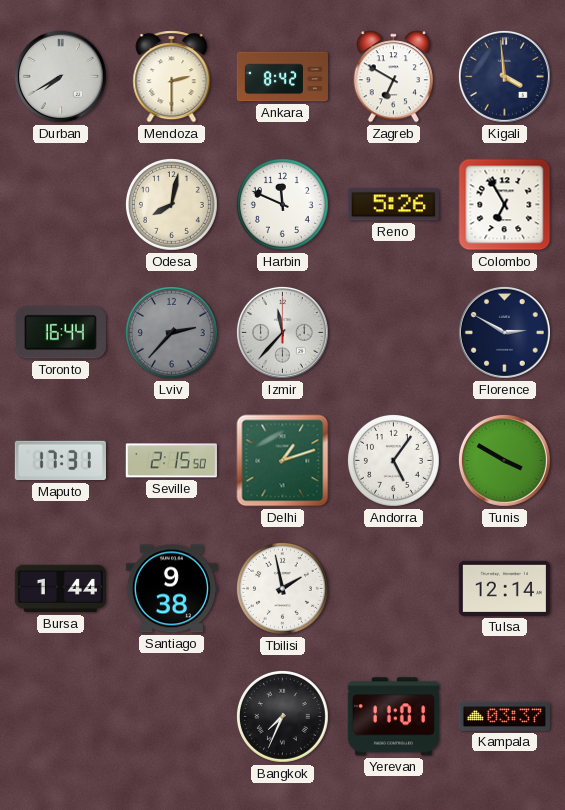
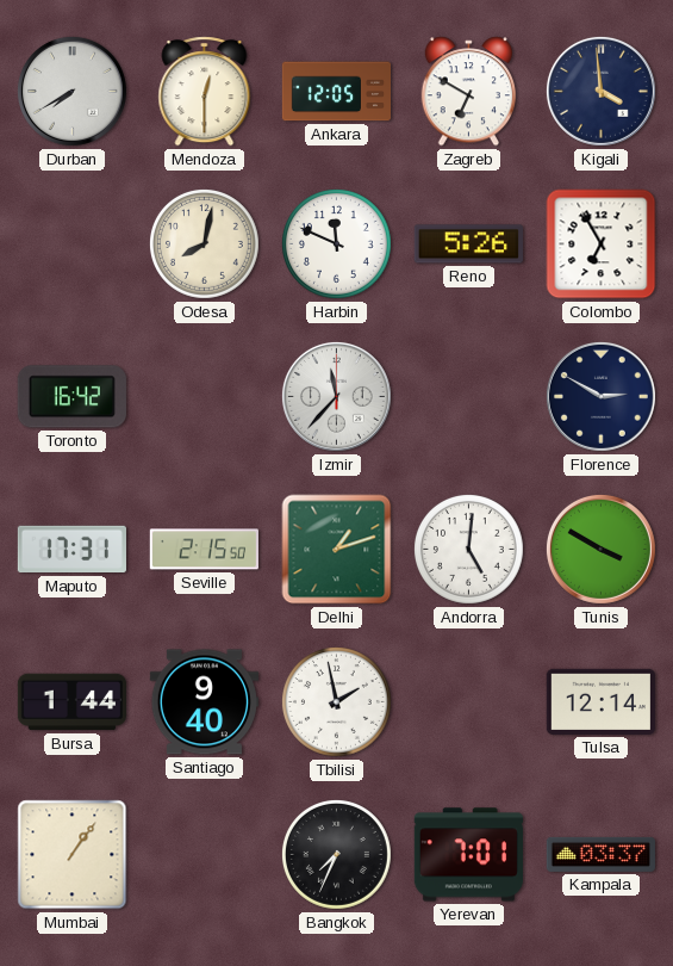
Mendoza: 2:30 -> 12:30
Ankara: 8:42 -> 12:05
Toronto: 16:44 -> 16:42
Lviv: 2:37 -> none
Andorra: 5:06 -> 5:01
Santiago: 9:38 -> 9:40
Mumbai: none -> 1:06
Yerevan: 11:01 -> 7:01
